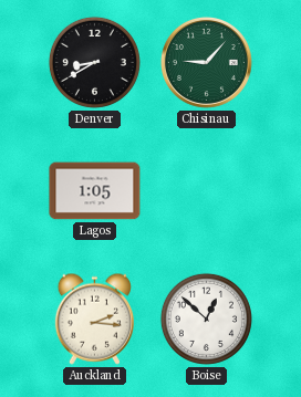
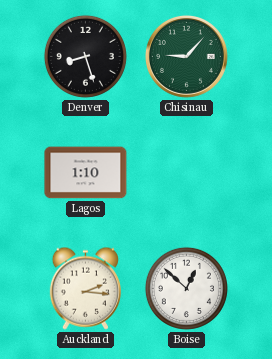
Denver: 8:40 -> 8:27
Lagos: 1:05 -> 1:10
